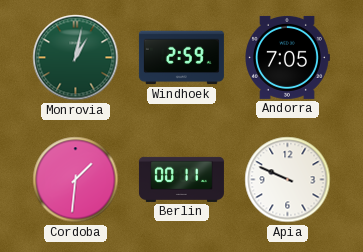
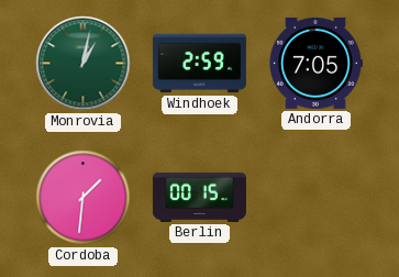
Berlin: 00:11 -> 00:15
Apia: 9:49 -> none
